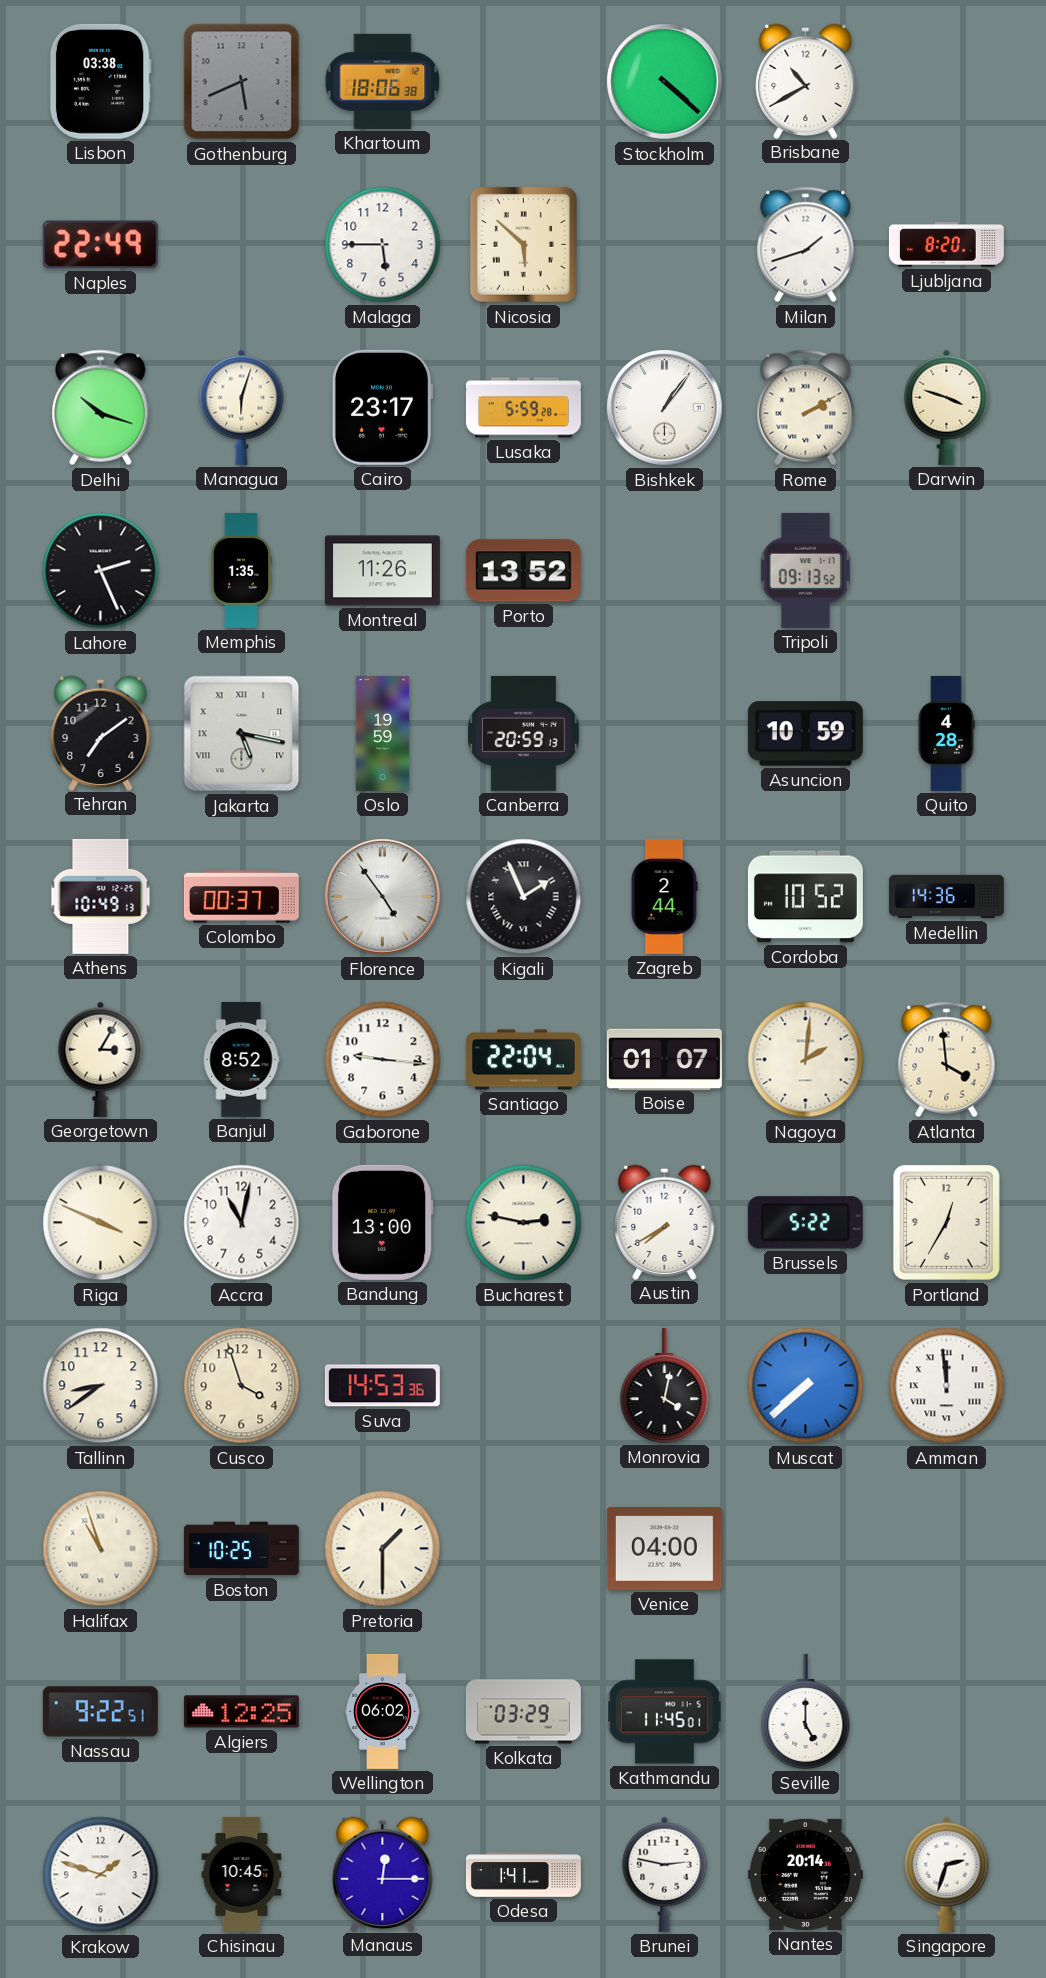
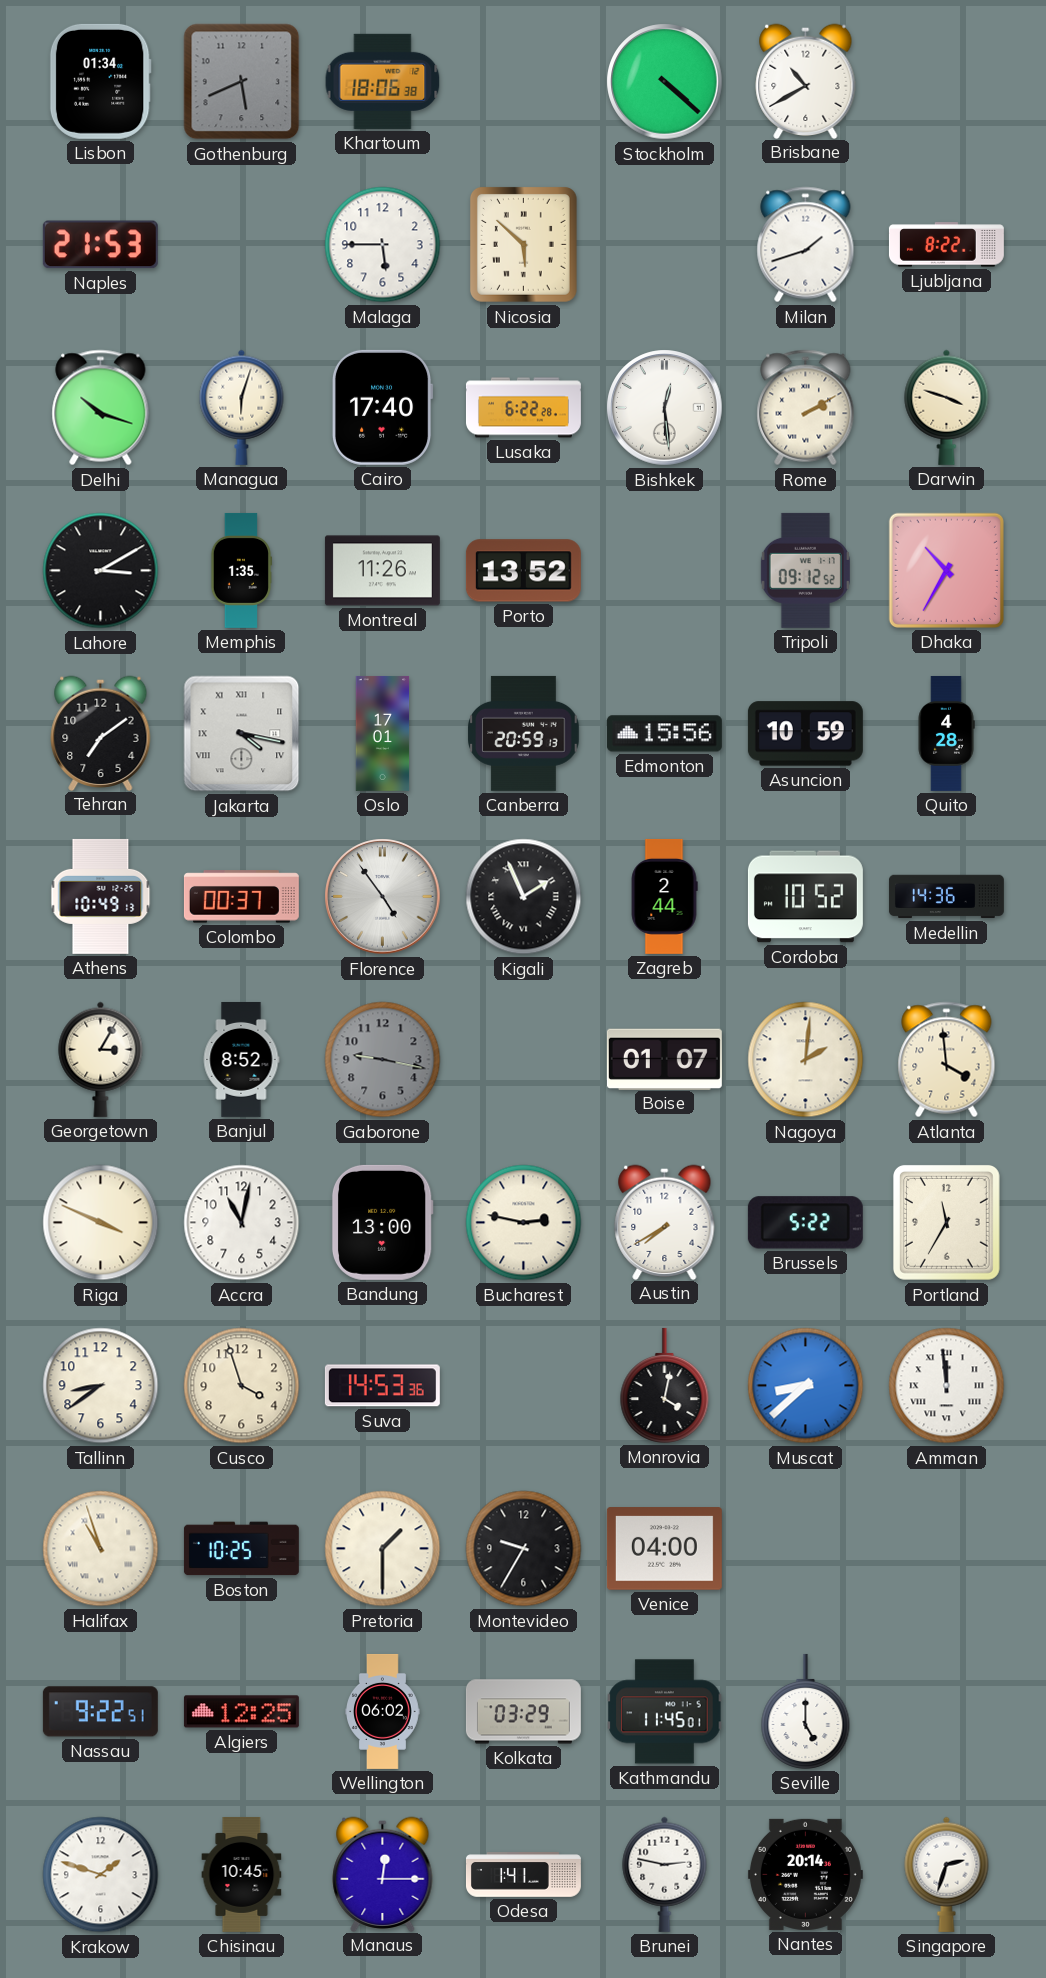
Lisbon: 03:38 -> 01:34
Naples: 22:49 -> 21:53
Ljubljana: 8:20 -> 8:22
Cairo: 23:17 -> 17:40
Lusaka: 5:59 -> 6:22
Bishkek: 1:06 -> 12:29
Lahore: 2:26 -> 3:10
Tripoli: 09:13 -> 09:12
Dhaka: none -> 10:35
Jakarta: 5:17 -> 4:17
Oslo: 19:59 -> 17:01
Edmonton: none -> 15:56
Gaborone: 9:16 -> 9:17
Gaborone dial: white -> grey
Santiago: 22:04 -> none
Portland: 12:35 -> 11:35
Muscat: 7:38 -> 8:38
Montevideo: none -> 9:35
